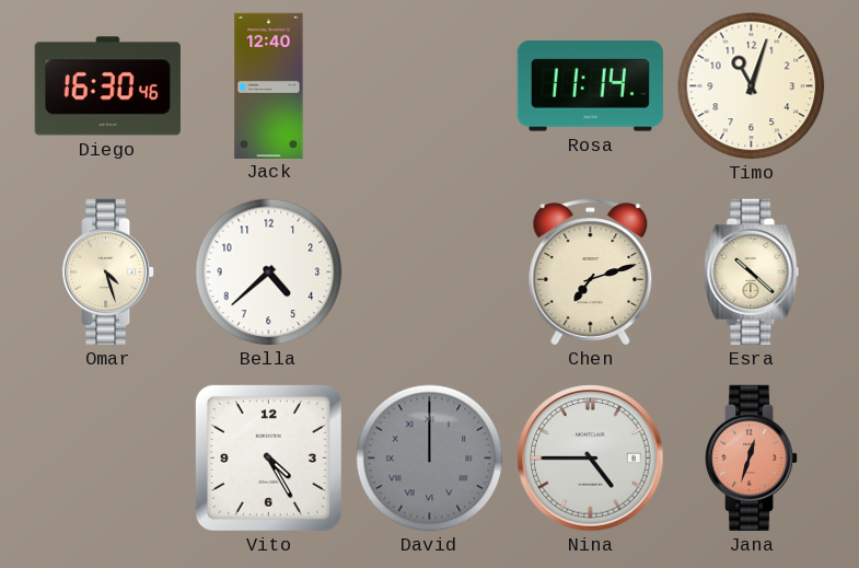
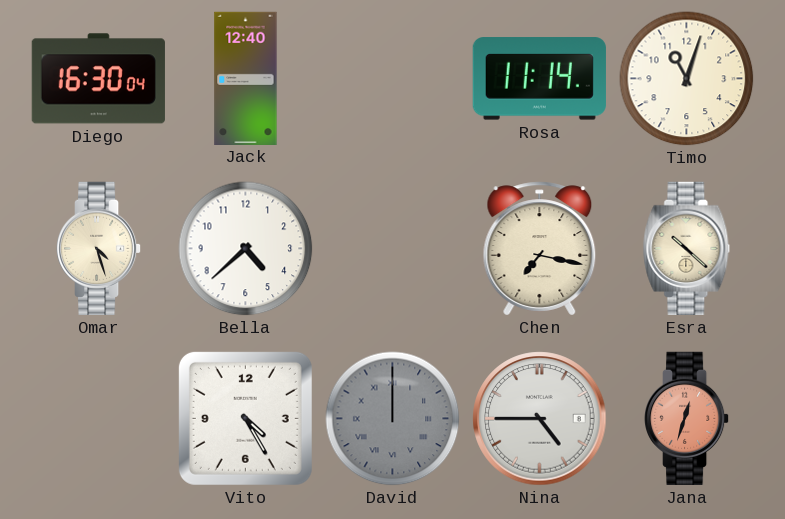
Diego: 16:30:46 -> 16:30:04
Chen: 7:12 -> 7:17
